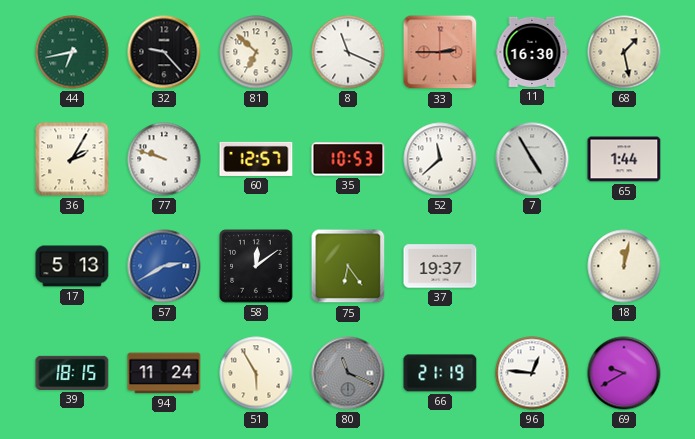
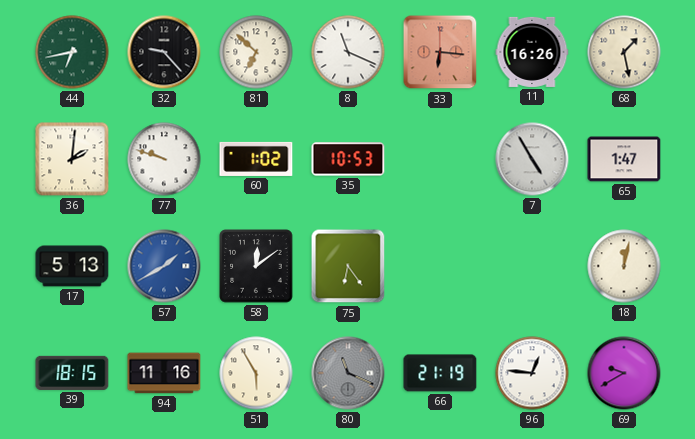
33: 2:45 -> 6:16
11: 16:30 -> 16:26
36: 2:05 -> 2:01
60: 12:57 -> 1:02
52: 11:38 -> none
65: 1:44 -> 1:47
57: 2:40 -> 1:40
37: 19:37 -> none
94: 11:24 -> 11:16
